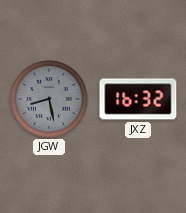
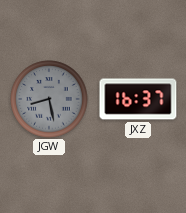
JXZ: 16:32 -> 16:37
